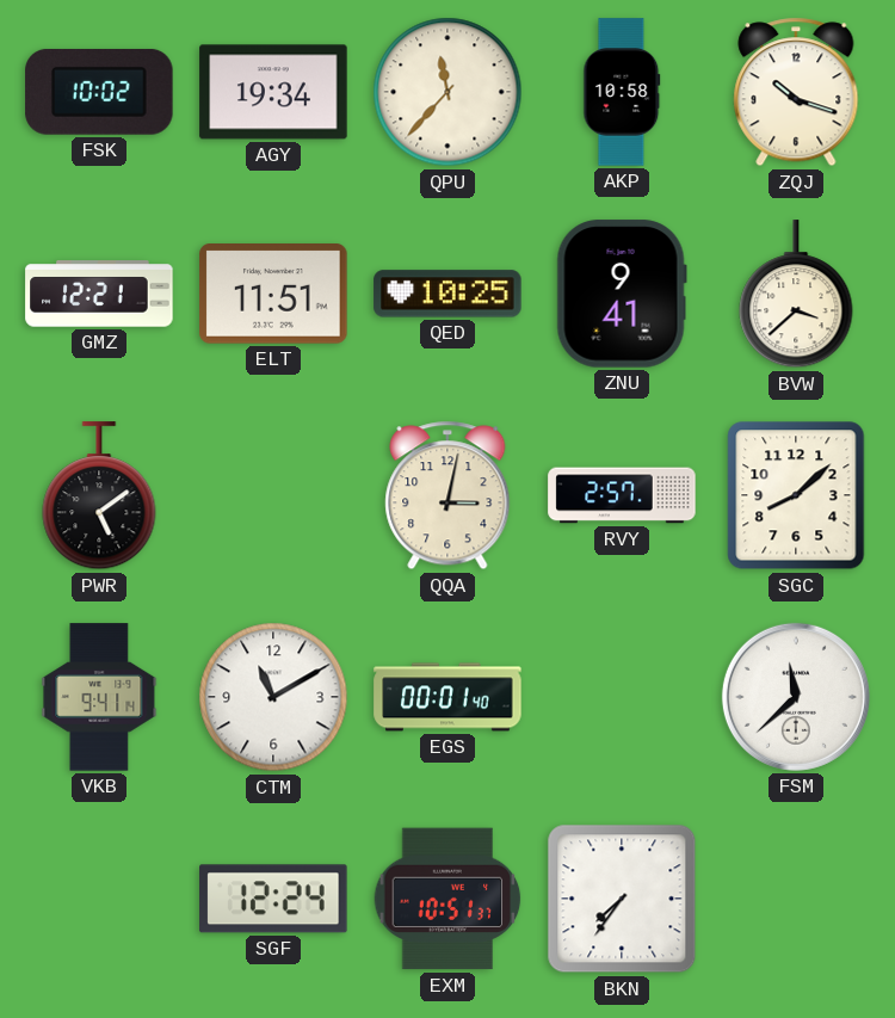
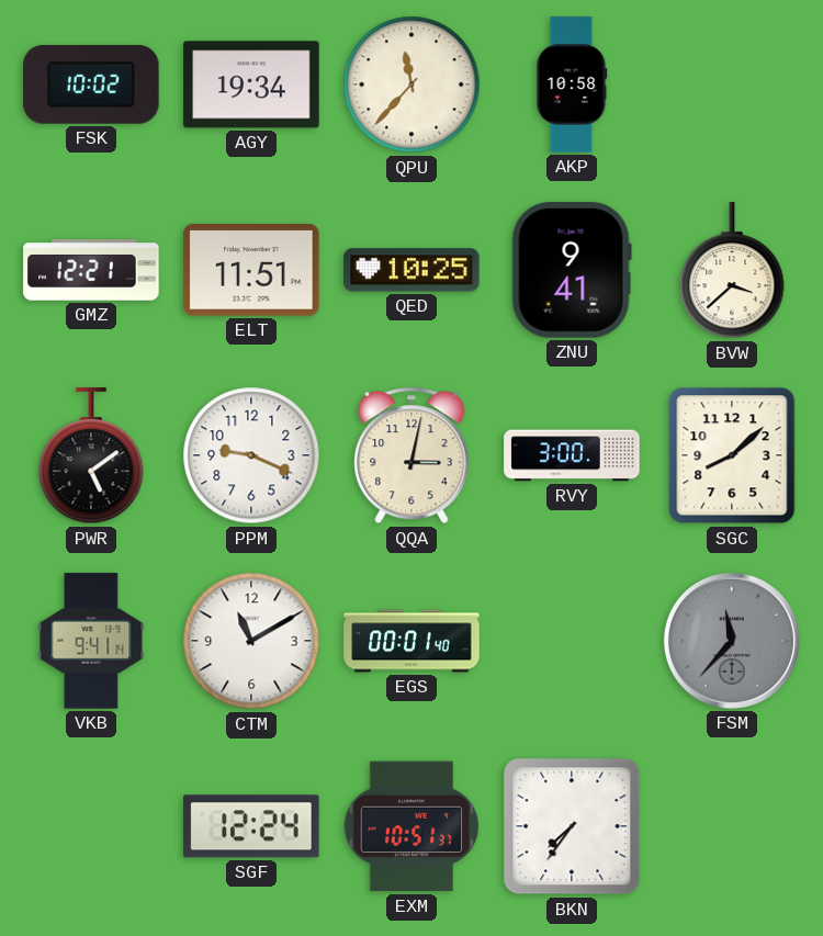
ZQJ: 10:18 -> none
PPM: none -> 9:19
RVY: 2:57 -> 3:00
FSM: 11:38 -> 11:37
FSM dial: white -> grey
